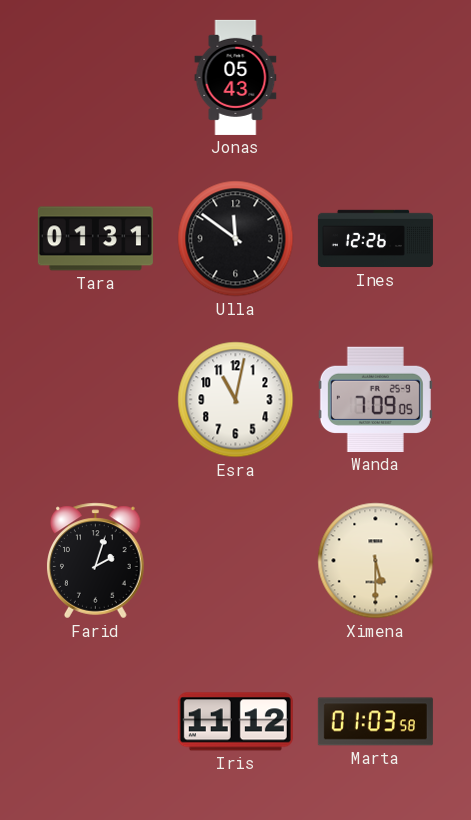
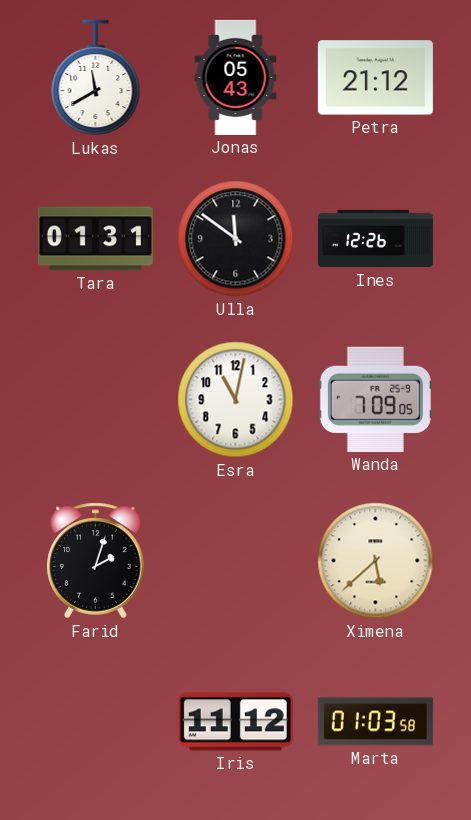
Lukas: none -> 11:40
Petra: none -> 21:12
Ximena: 5:30 -> 5:38
